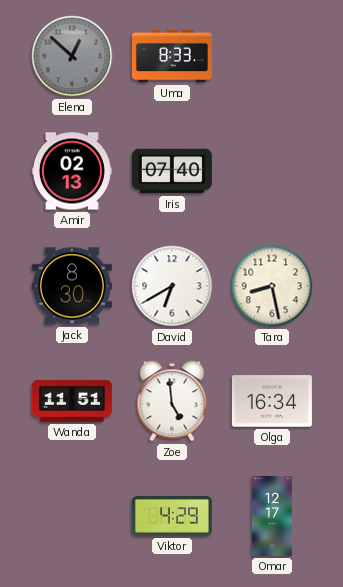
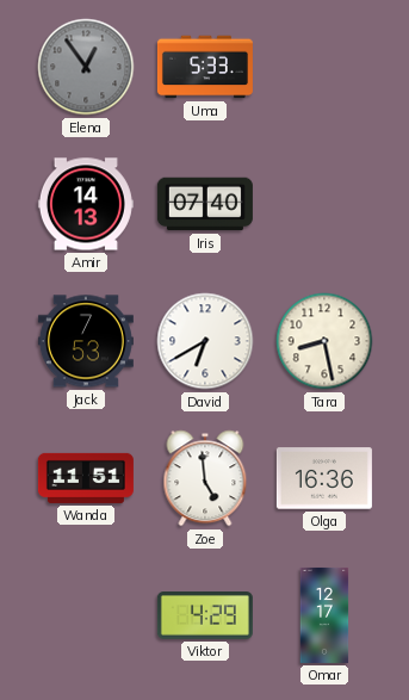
Elena: 12:52 -> 12:54
Uma: 8:33 -> 5:33
Amir: 02:13 -> 14:13
Jack: 8:30 -> 7:53
Olga: 16:34 -> 16:36
